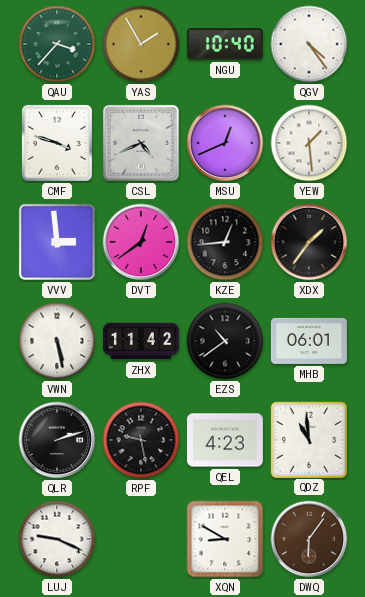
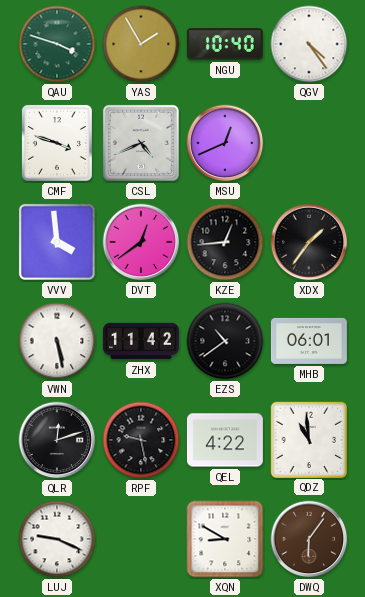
QAU: 3:37 -> 3:48
YEW: 1:29 -> none
VVV: 2:59 -> 3:59
QLR: 2:12 -> 12:12
QEL: 4:23 -> 4:22
